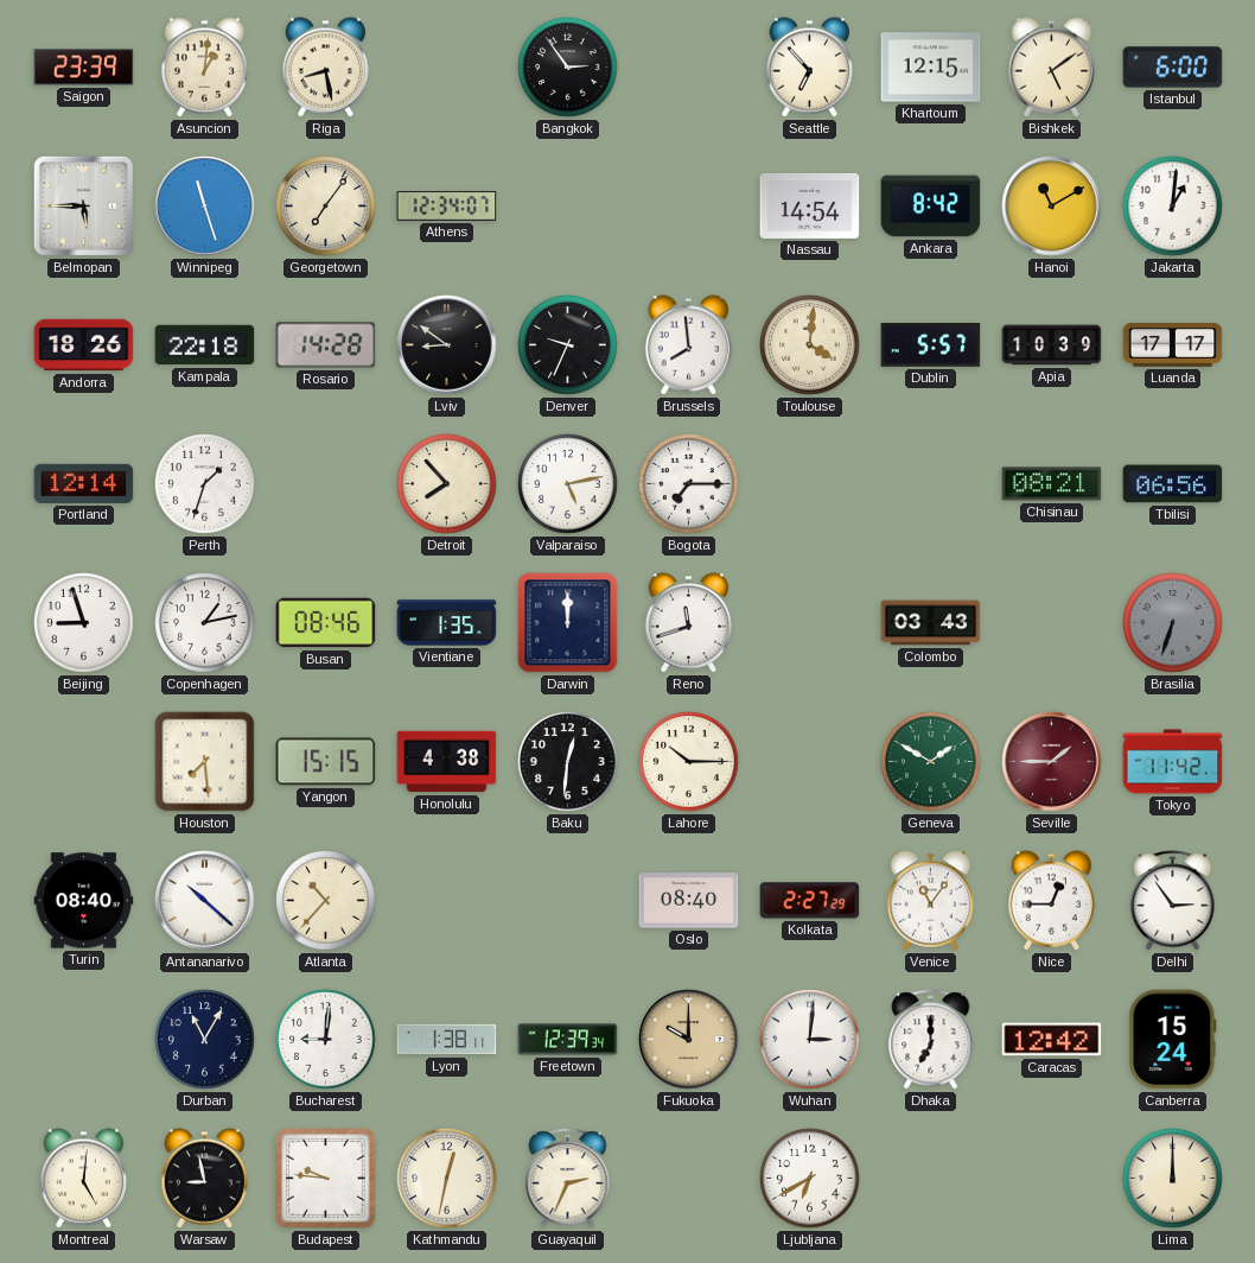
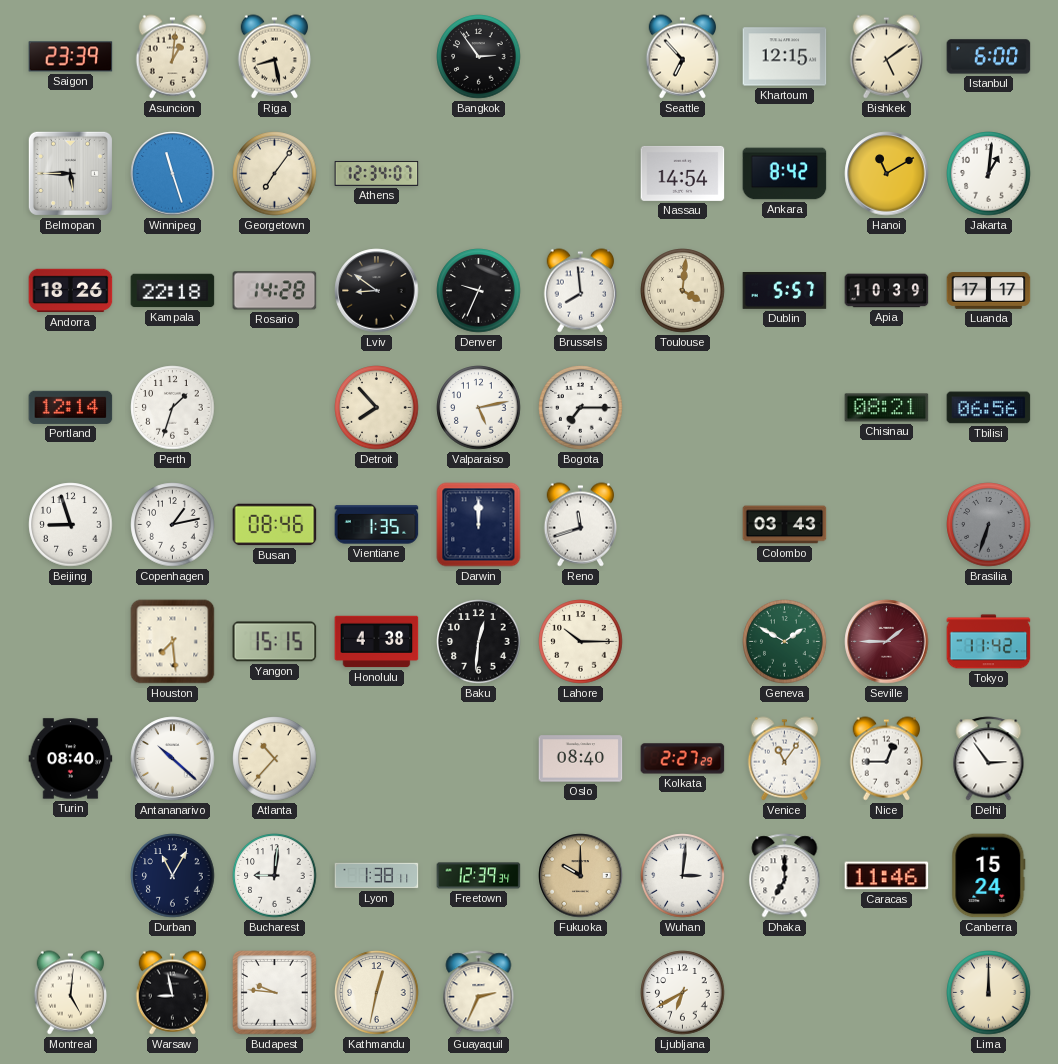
Caracas: 12:42 -> 11:46
